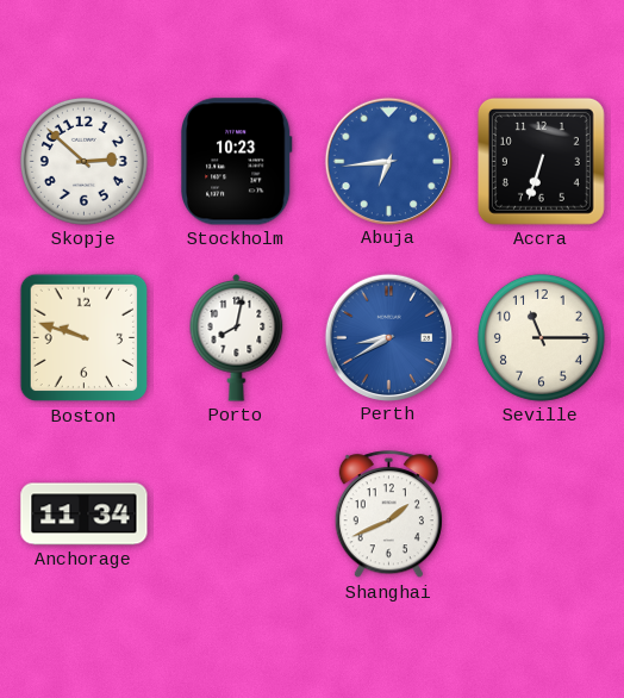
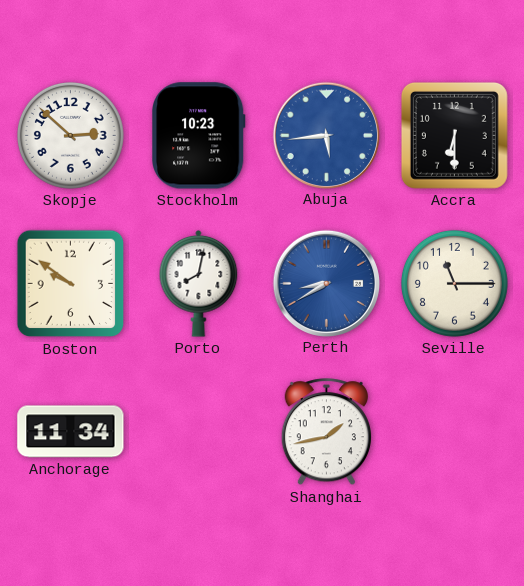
Abuja: 6:44 -> 5:44
Accra: 6:33 -> 6:30
Boston: 9:48 -> 9:51
Shanghai: 1:41 -> 1:43
